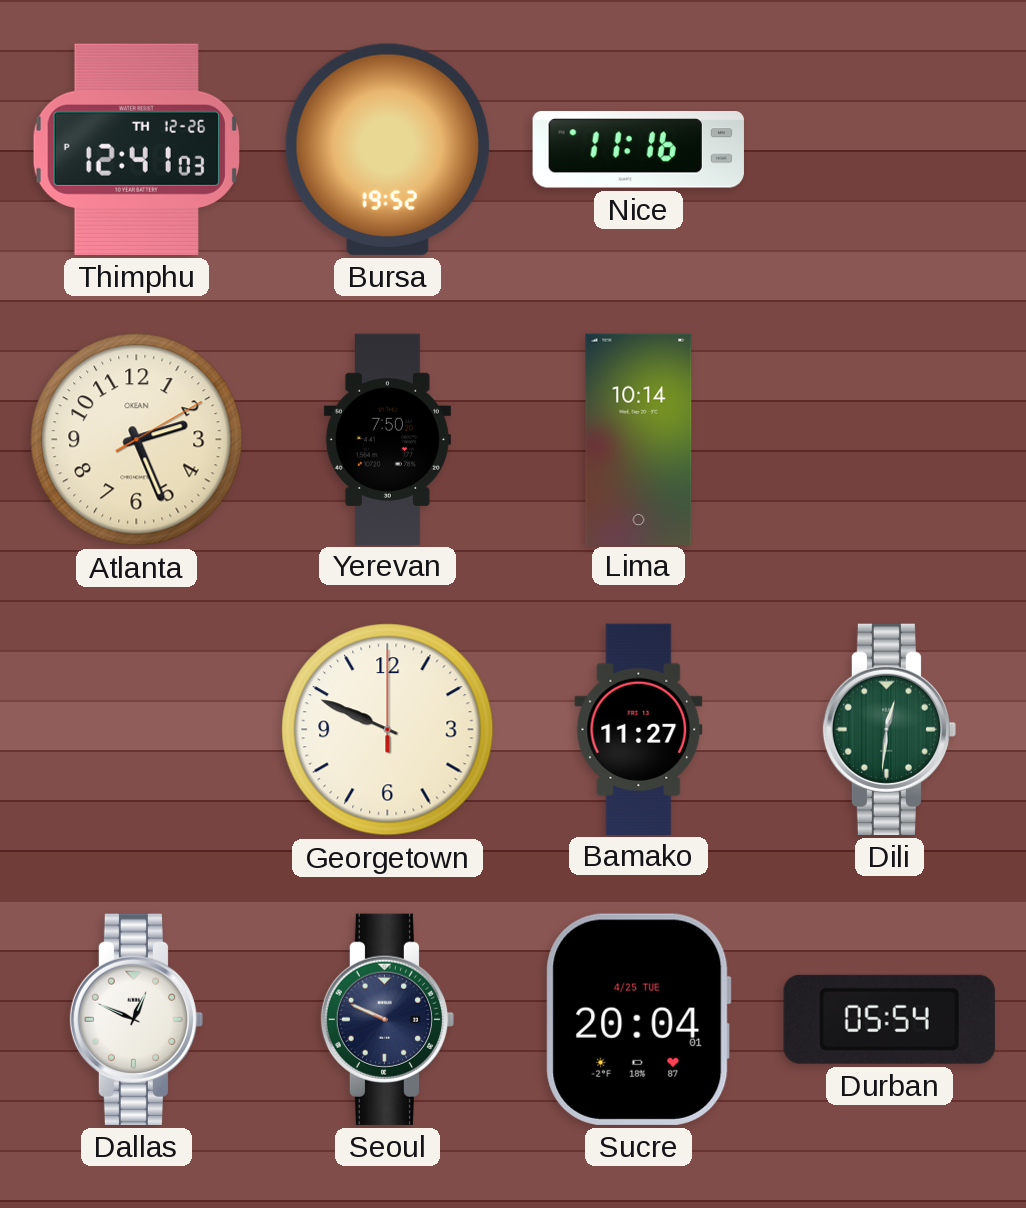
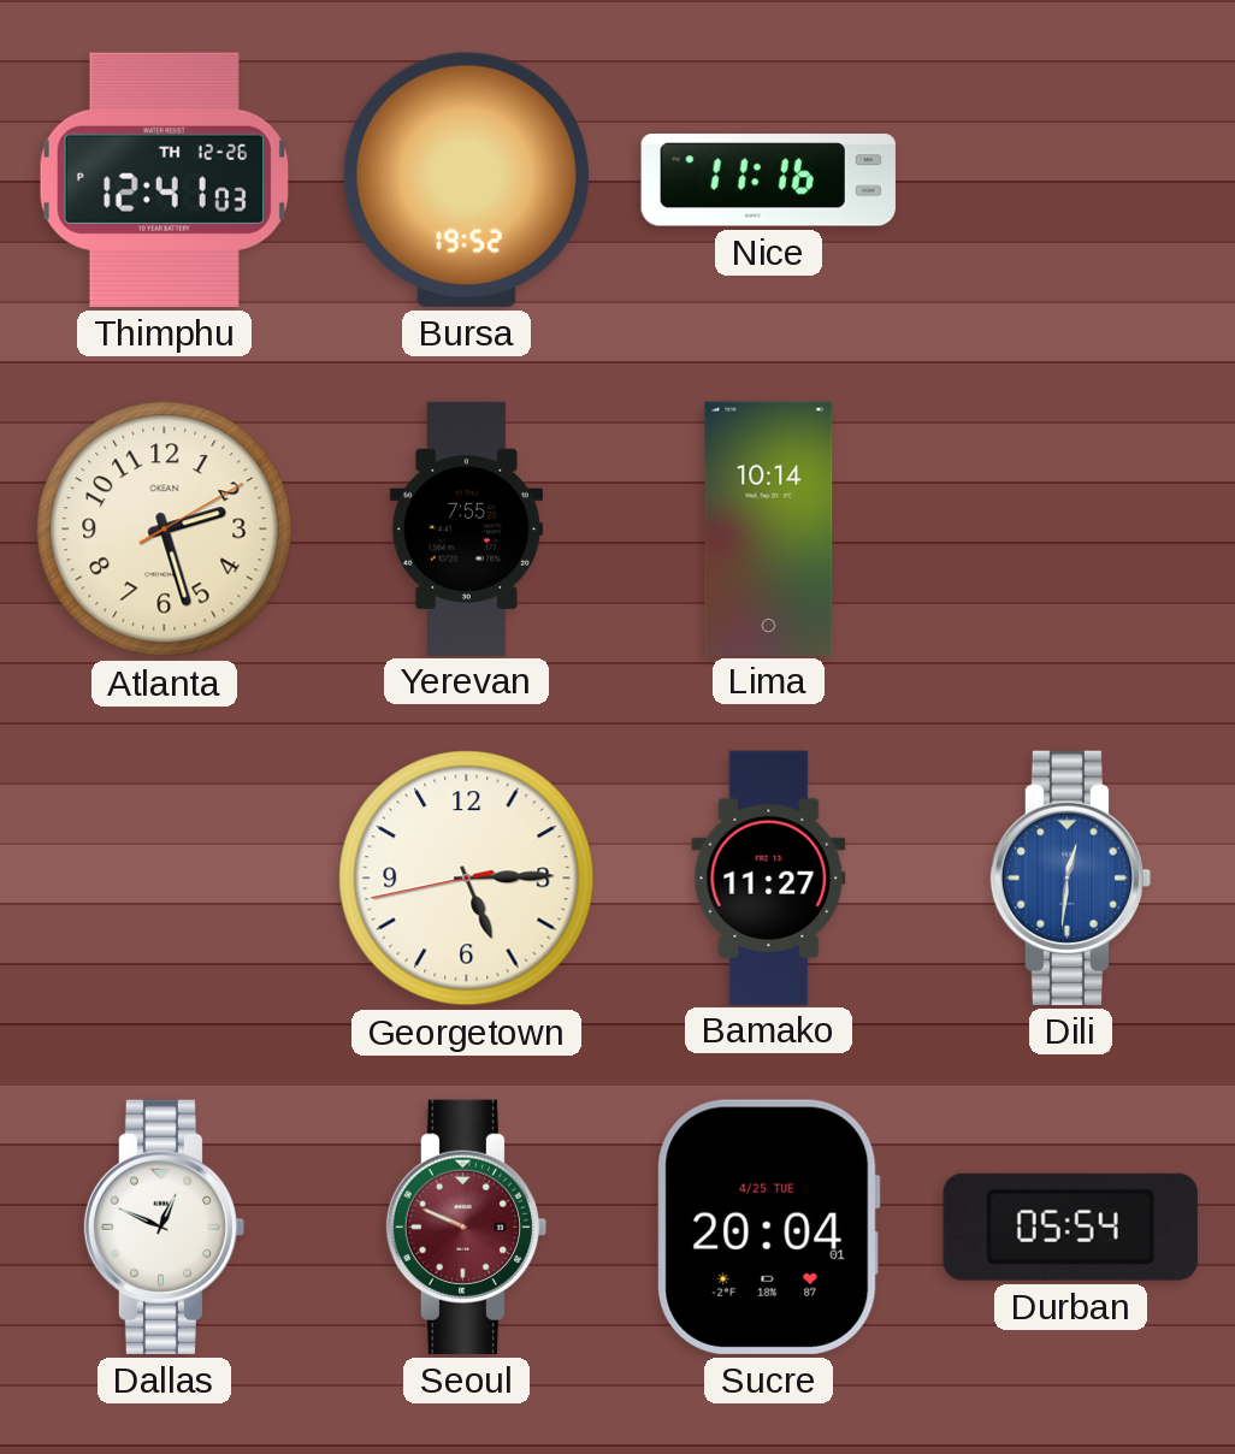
Atlanta: 2:26 -> 2:27
Yerevan: 7:50 -> 7:55
Georgetown: 9:49 -> 5:14
Dili dial: green -> blue
Seoul dial: navy -> burgundy
